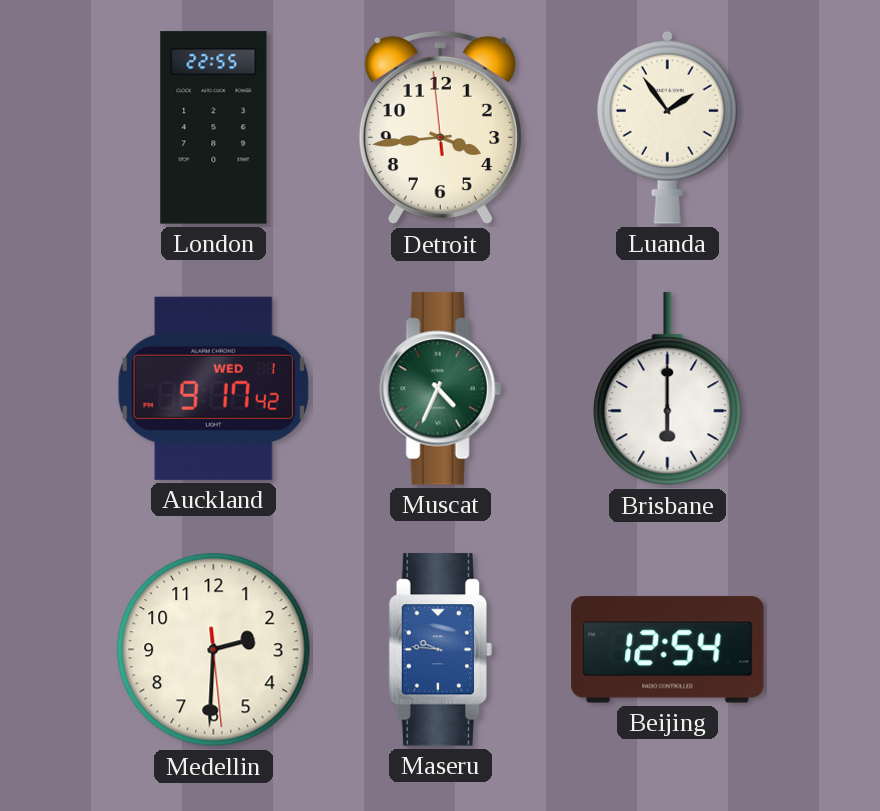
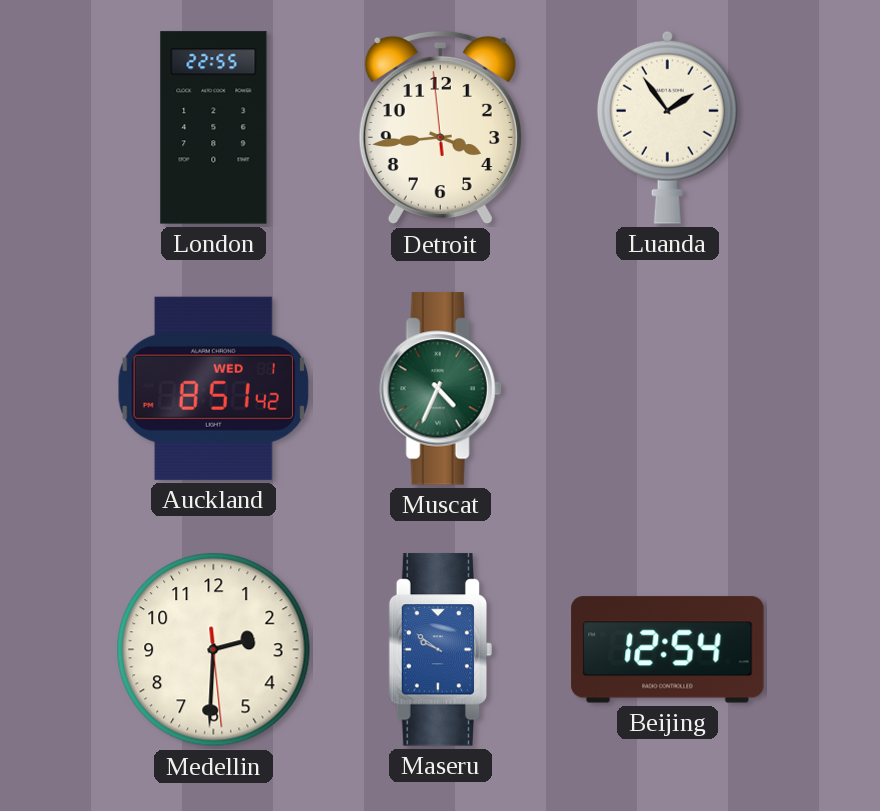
Auckland: 9:17 -> 8:51
Brisbane: 6:00 -> none
Maseru: 9:46 -> 9:51
